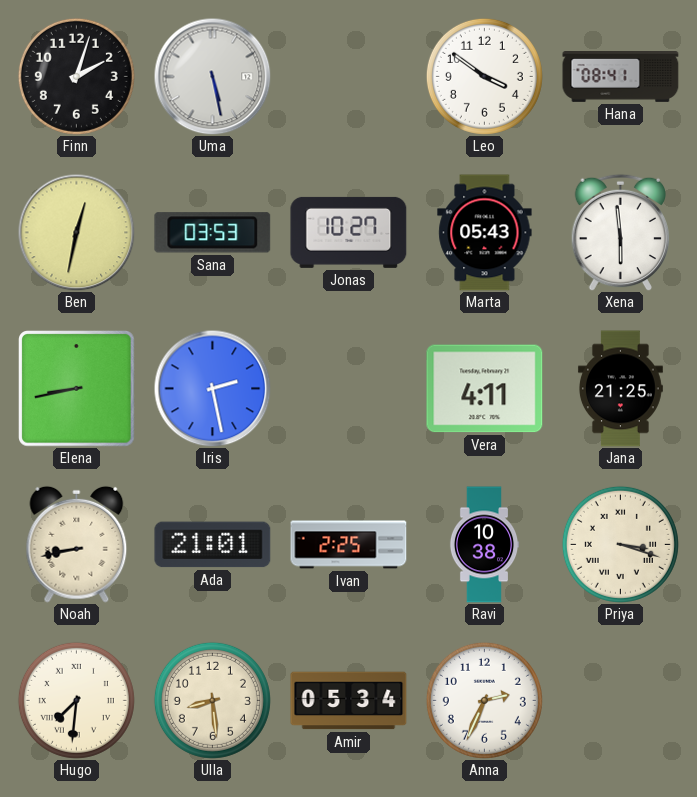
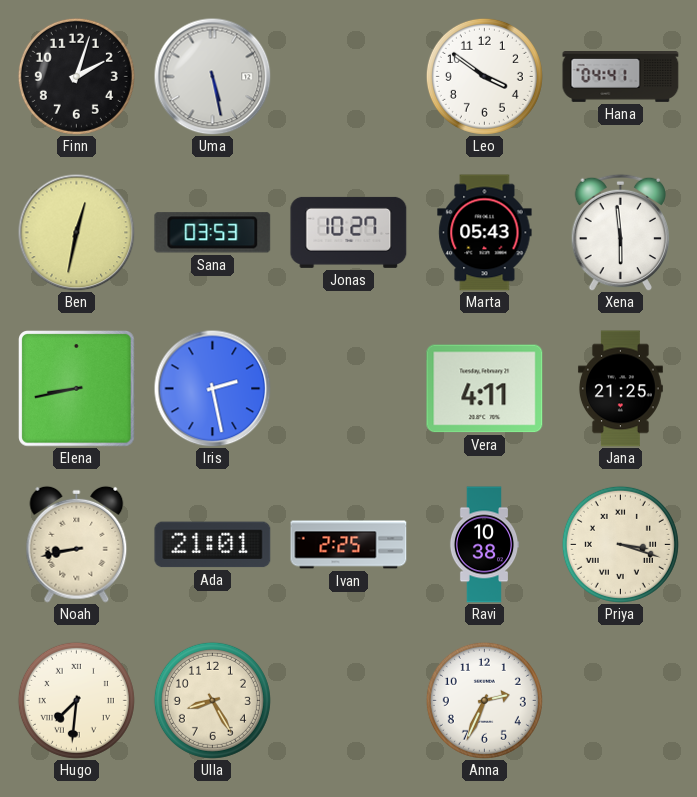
Hana: 08:41 -> 04:41
Ulla: 8:29 -> 8:25
Amir: 05:34 -> none
